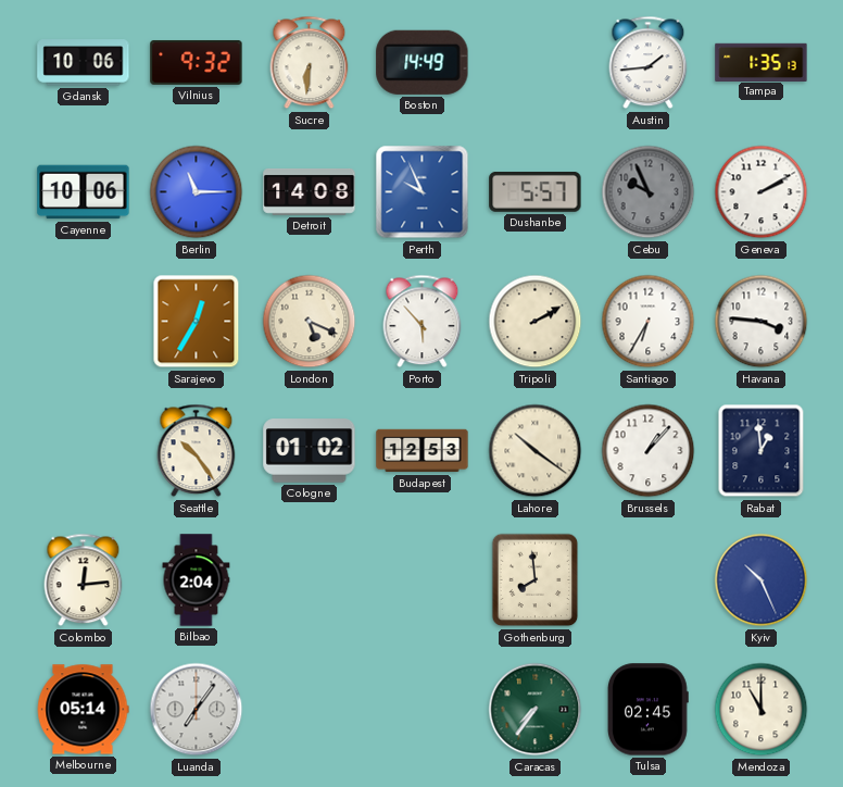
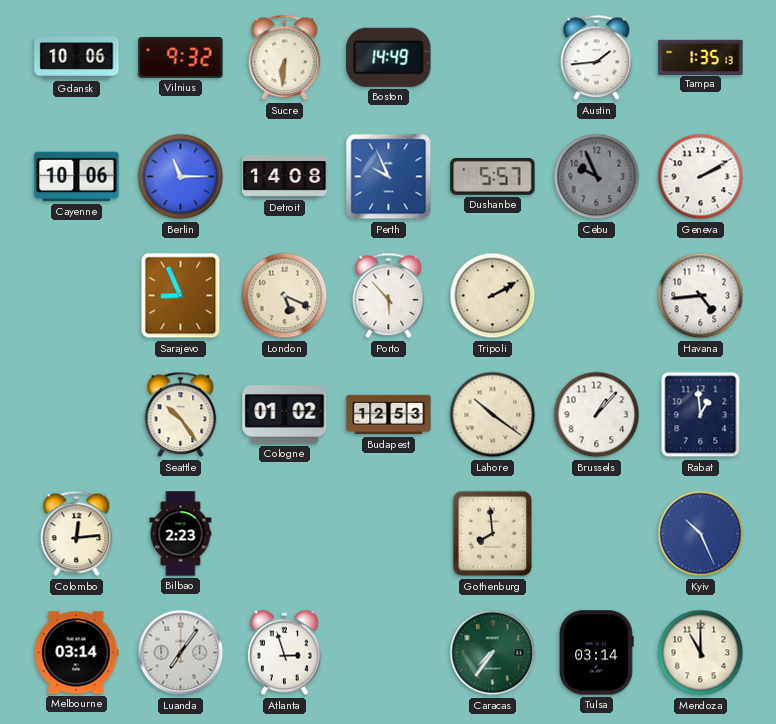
Sarajevo: 12:35 -> 8:56
Santiago: 6:35 -> none
Havana: 3:46 -> 4:44
Bilbao: 2:04 -> 2:23
Melbourne: 05:14 -> 03:14
Atlanta: none -> 2:57
Tulsa: 02:45 -> 03:14
